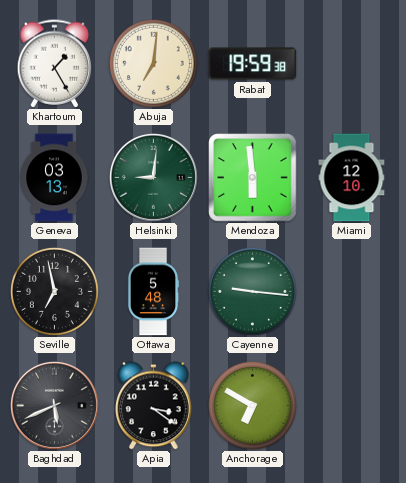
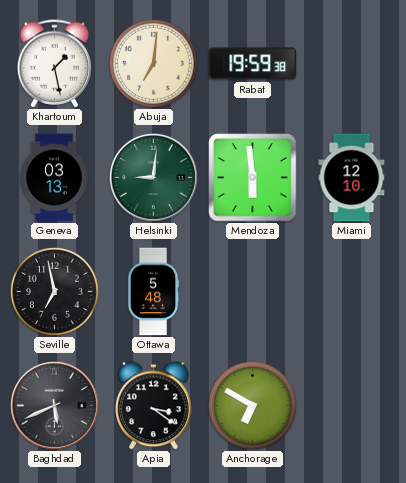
Khartoum: 1:25 -> 1:28
Cayenne: 9:16 -> none
